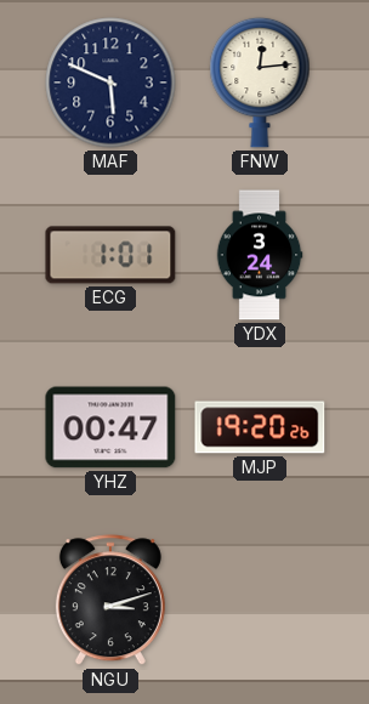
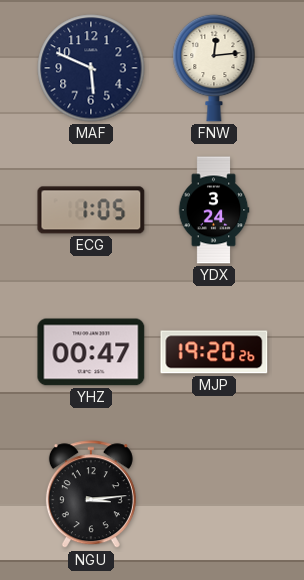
ECG: 1:01 -> 1:05
NGU: 3:12 -> 3:14
